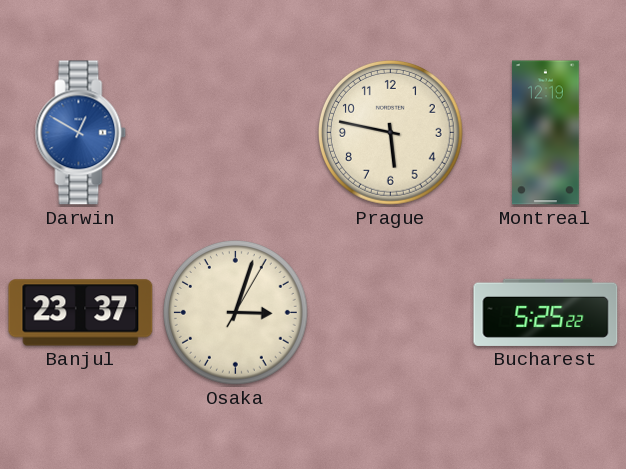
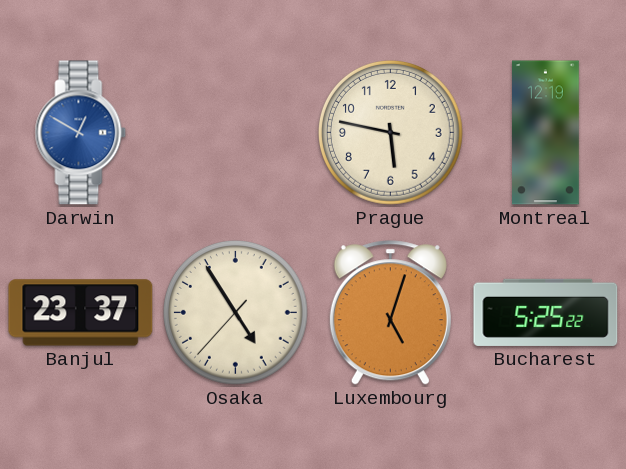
Osaka: 3:03 -> 4:54
Luxembourg: none -> 5:03
